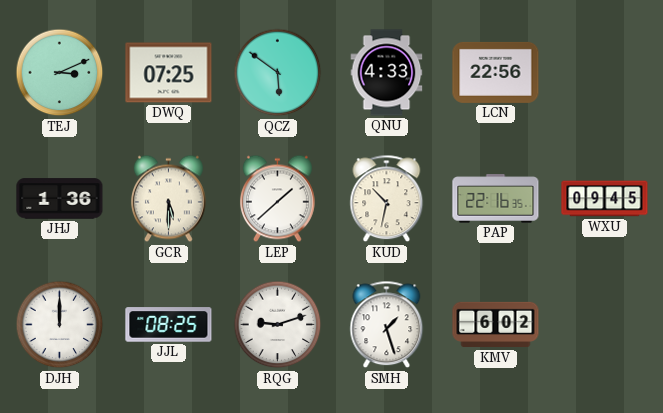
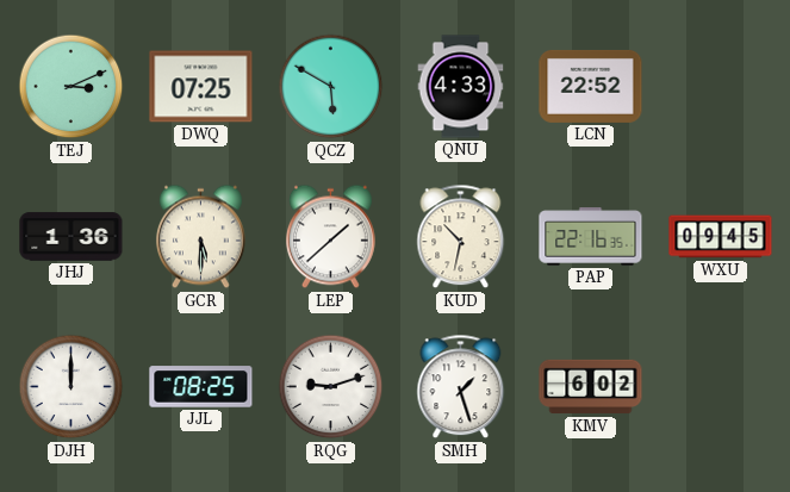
QCZ: 5:51 -> 5:50
LCN: 22:56 -> 22:52
